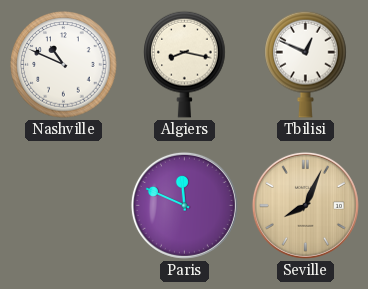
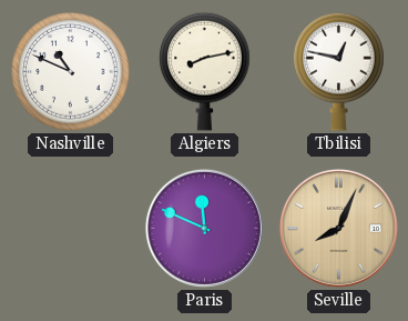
Algiers: 8:17 -> 8:13
Tbilisi: 12:49 -> 12:47
